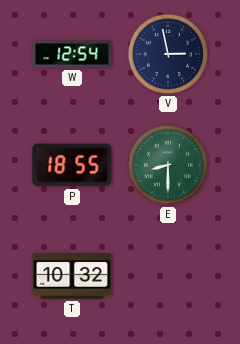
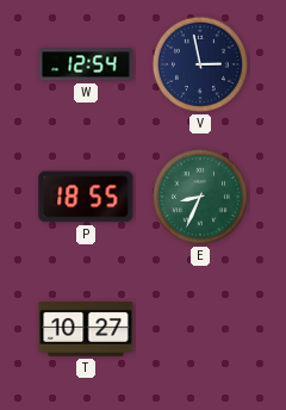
E: 8:30 -> 8:34
T: 10:32 -> 10:27
